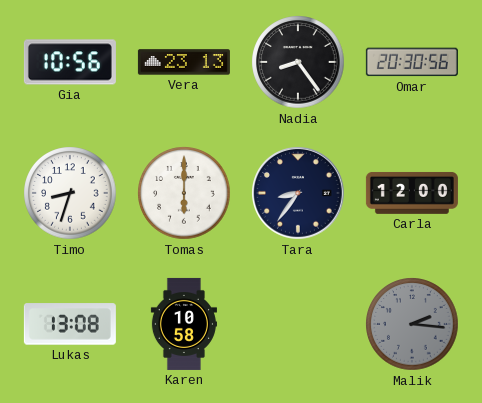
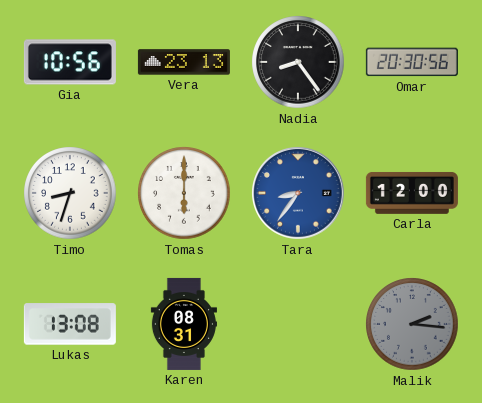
Tara dial: navy -> blue
Karen: 10:58 -> 08:31
